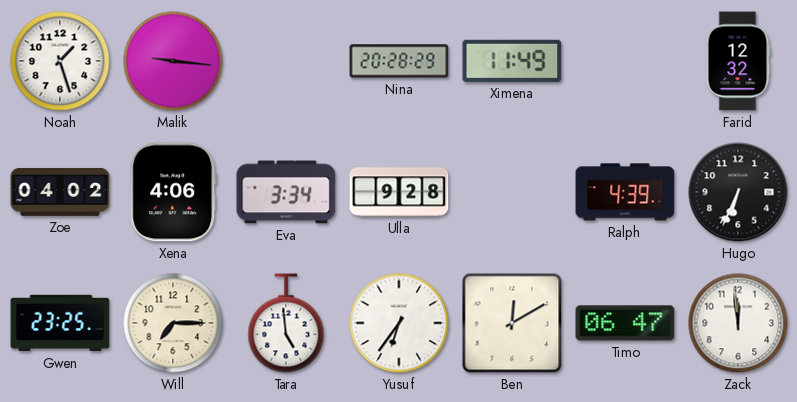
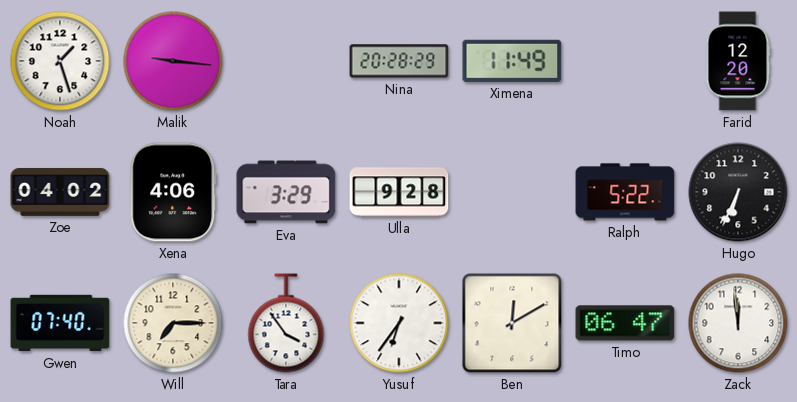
Farid: 12:32 -> 12:20
Eva: 3:34 -> 3:29
Ralph: 4:39 -> 5:22
Gwen: 23:25 -> 07:40
Tara: 4:59 -> 3:54
